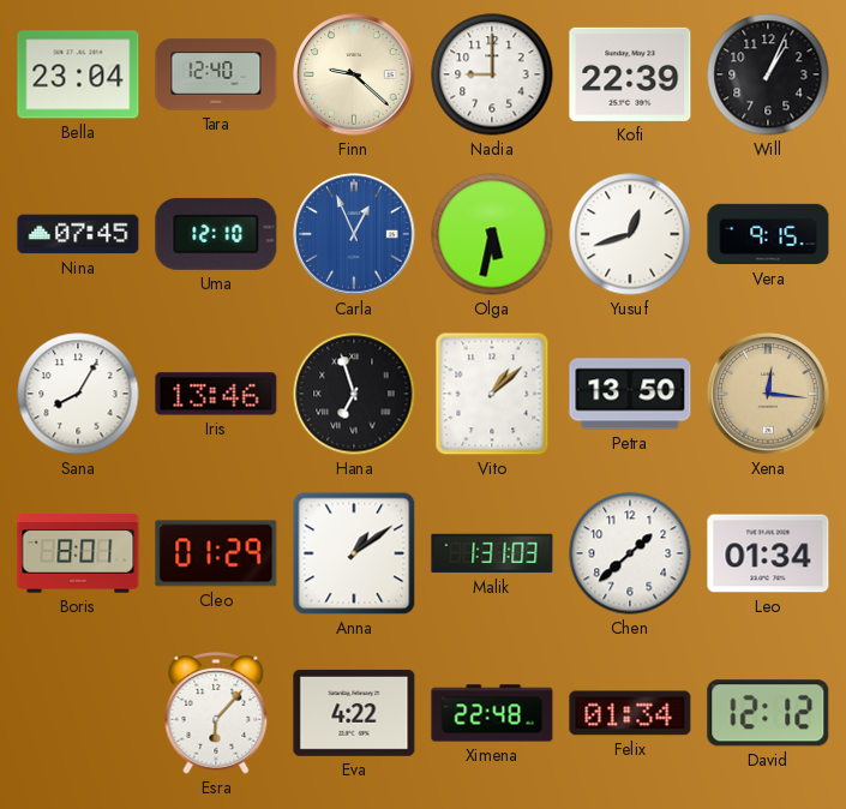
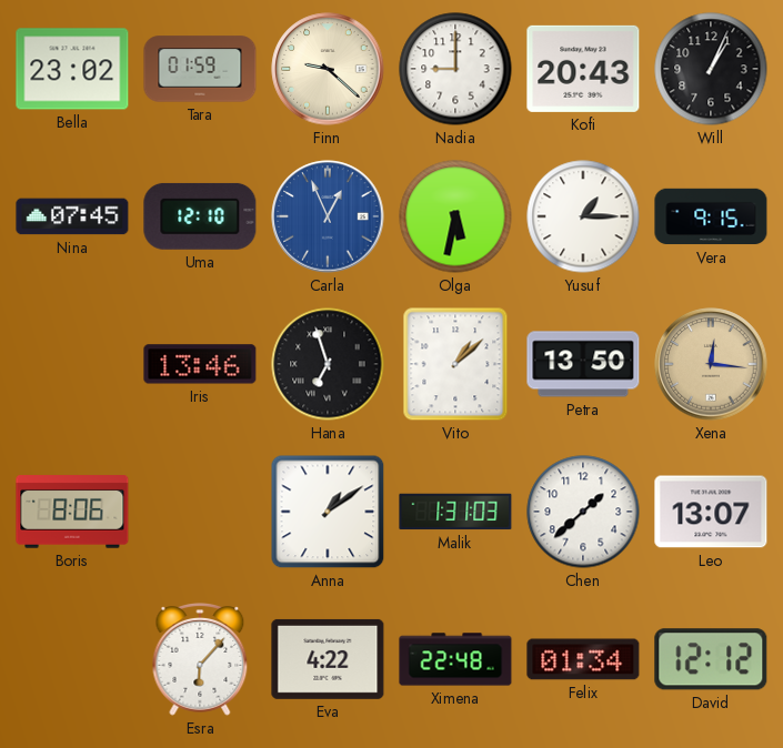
Bella: 23:04 -> 23:02
Tara: 12:40 -> 01:59
Kofi: 22:39 -> 20:43
Yusuf: 12:42 -> 1:15
Sana: 8:05 -> none
Boris: 8:01 -> 8:06
Cleo: 01:29 -> none
Leo: 01:34 -> 13:07
